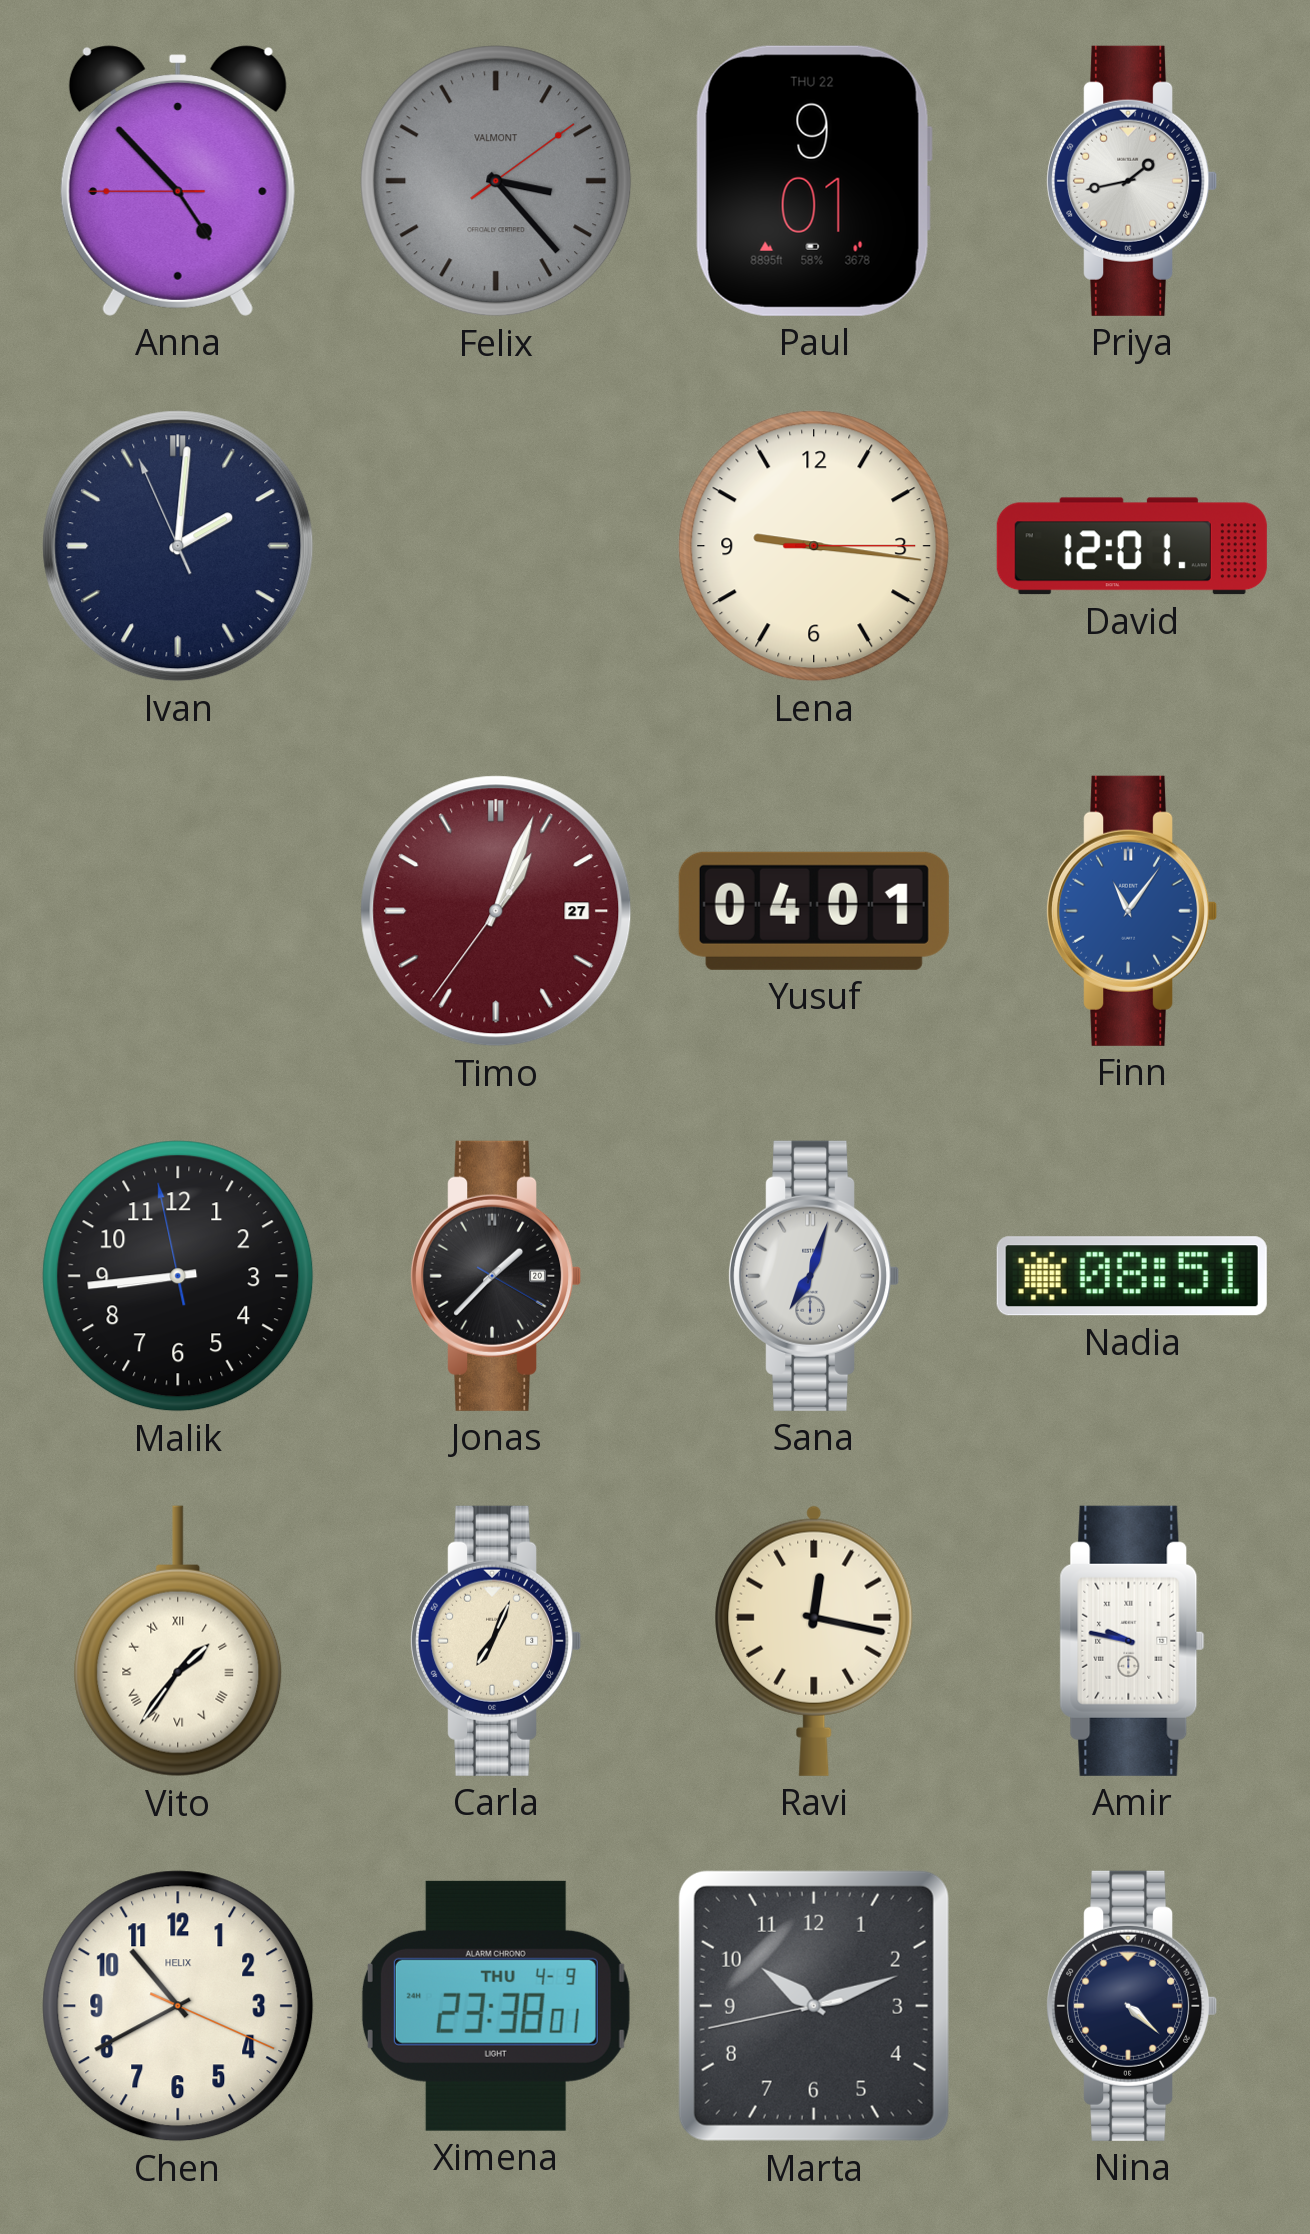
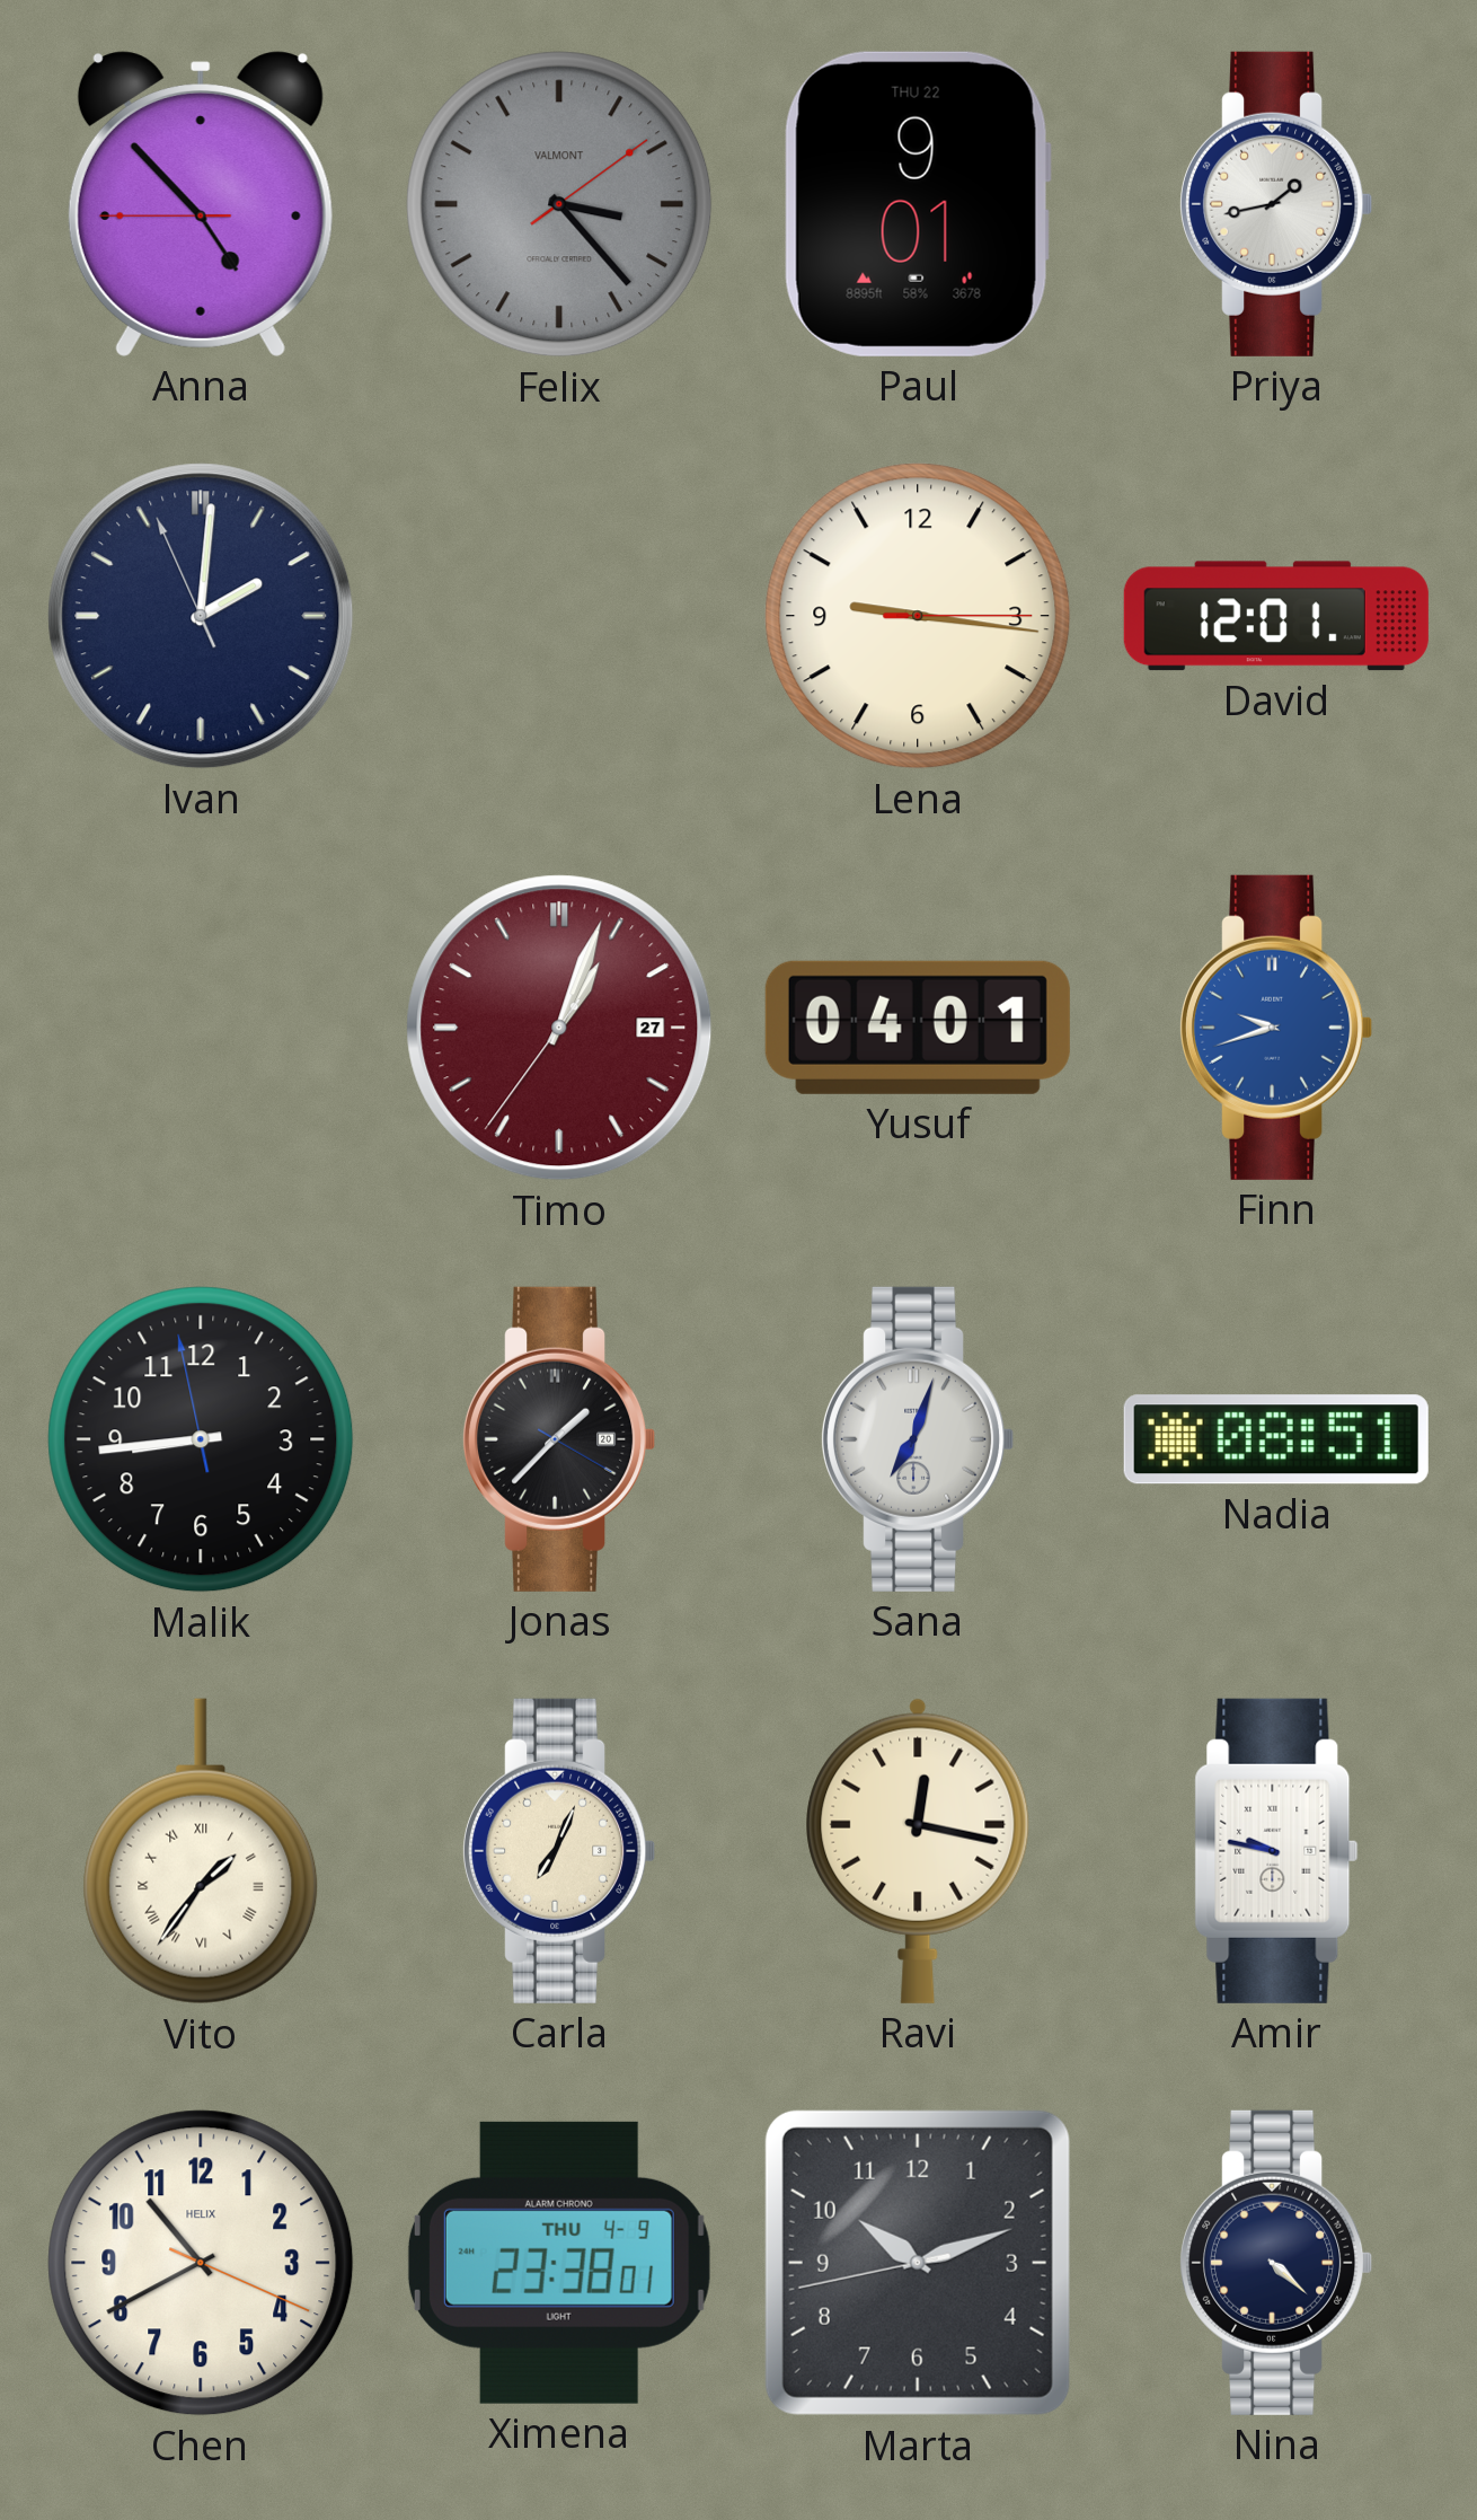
Finn: 11:06 -> 9:42
